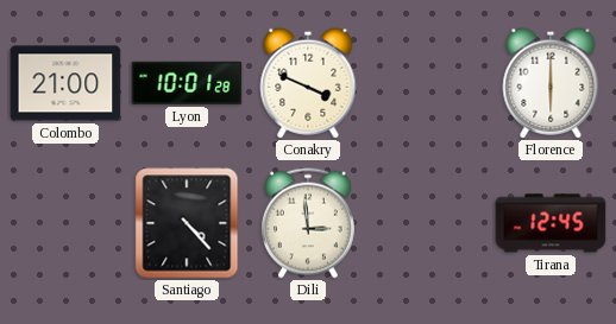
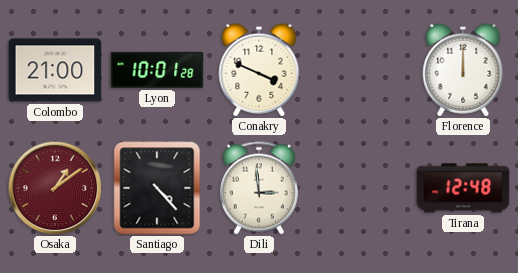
Florence: 6:00 -> 12:00
Osaka: none -> 1:09
Tirana: 12:45 -> 12:48
